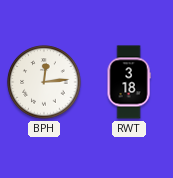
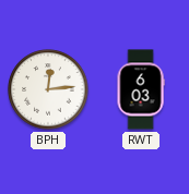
RWT: 3:18 -> 6:03
